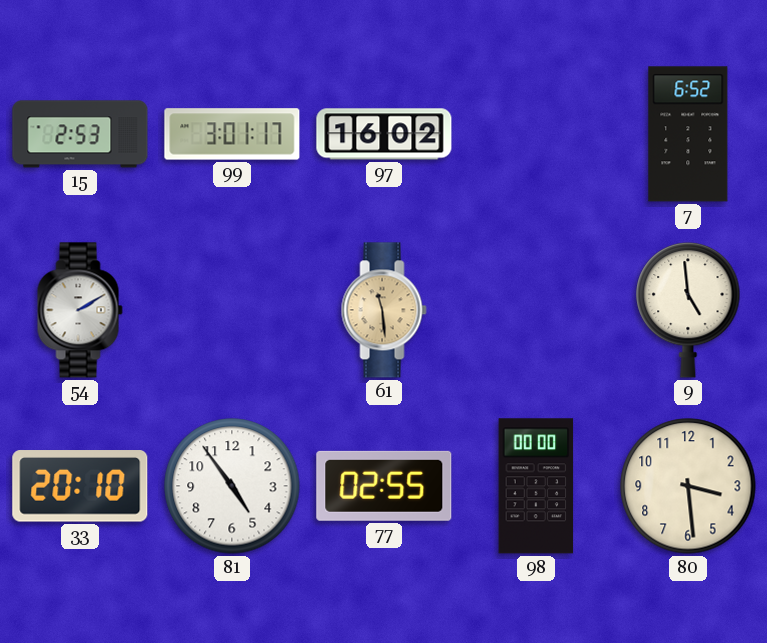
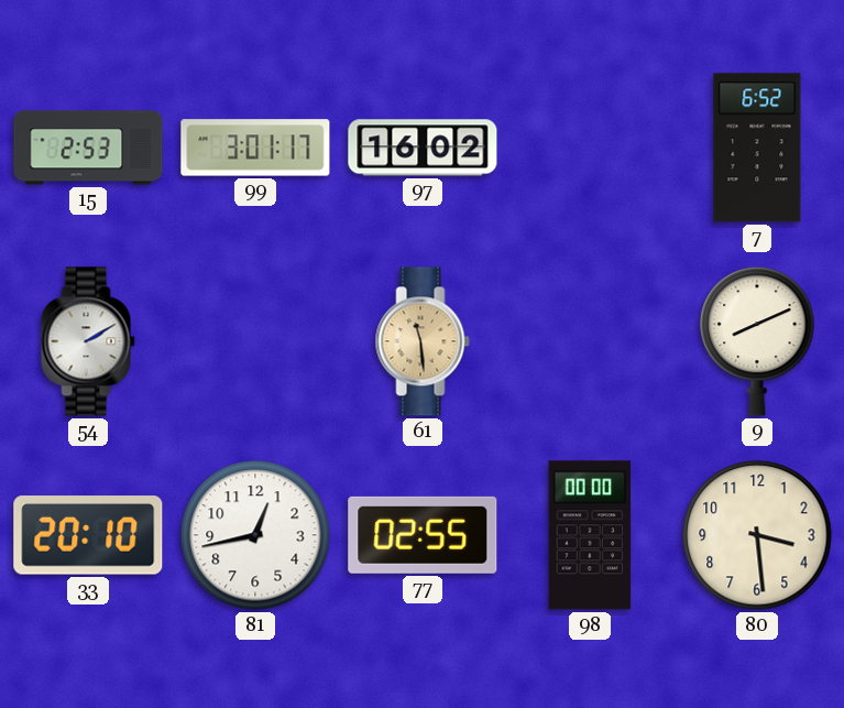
9: 4:59 -> 8:11
81: 4:54 -> 12:43
